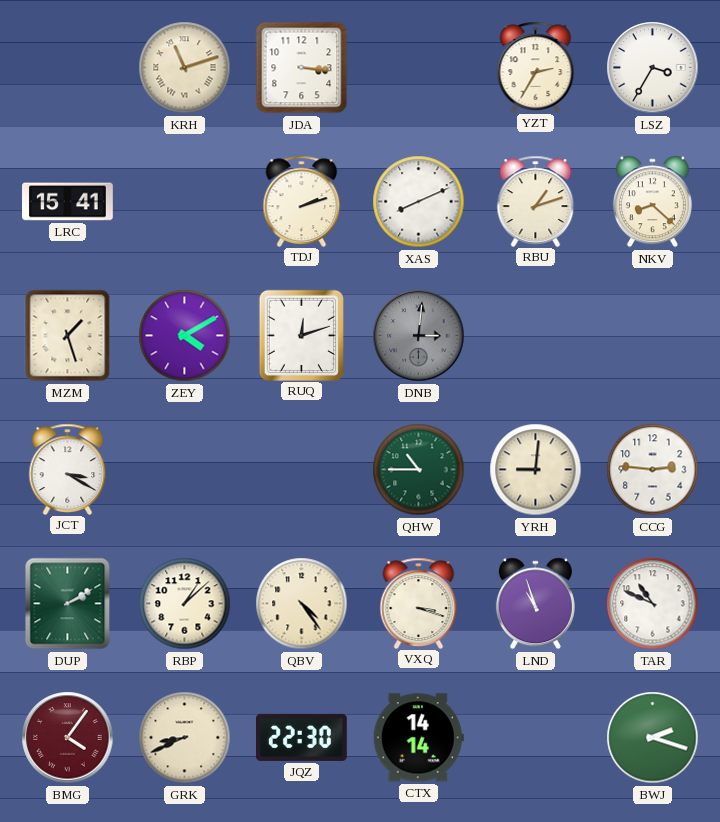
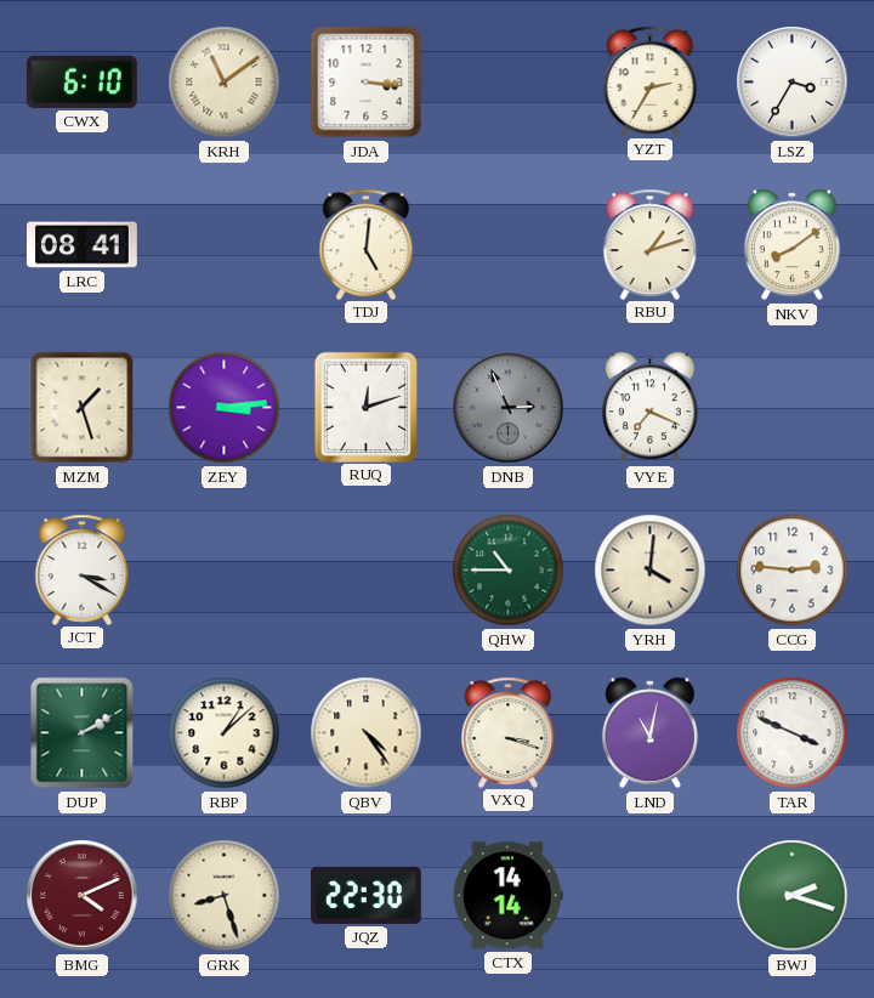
CWX: none -> 6:10
KRH: 11:12 -> 11:09
LRC: 15:41 -> 08:41
TDJ: 2:12 -> 5:01
XAS: 8:11 -> none
NKV: 8:22 -> 8:09
ZEY: 4:10 -> 3:14
DNB: 3:01 -> 2:56
VYE: none -> 7:19
YRH: 9:01 -> 4:01
LND: 10:57 -> 11:02
TAR: 10:49 -> 3:49
BMG: 4:06 -> 4:11
GRK: 8:41 -> 8:27
